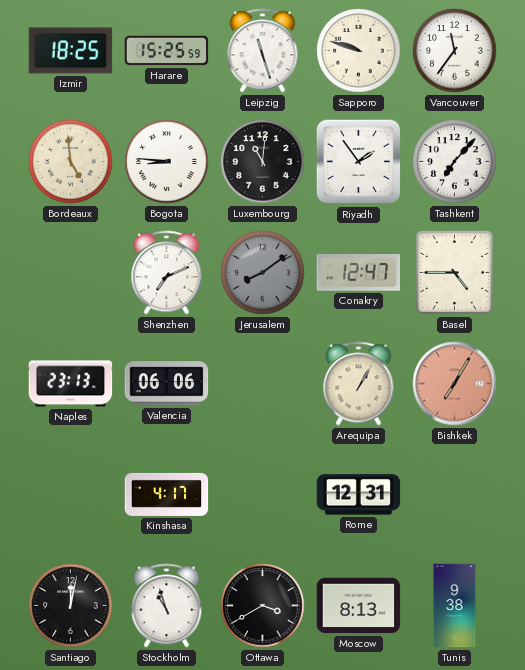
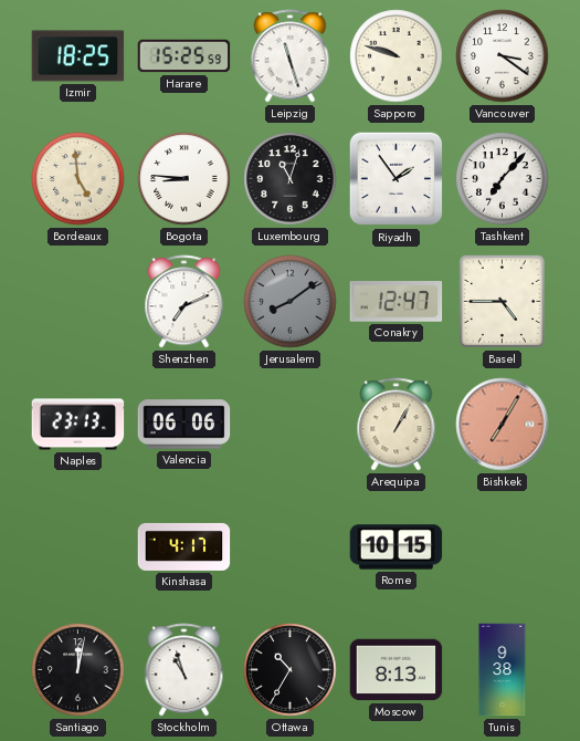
Vancouver: 11:36 -> 3:21
Luxembourg: 11:01 -> 11:03
Rome: 12:31 -> 10:15
Ottawa: 3:40 -> 10:35
